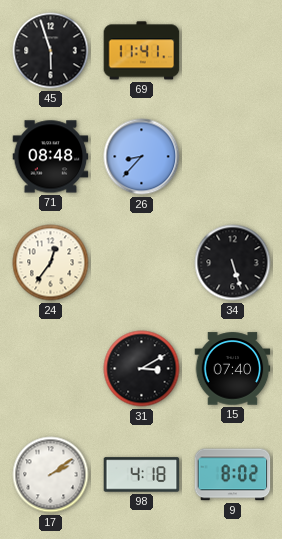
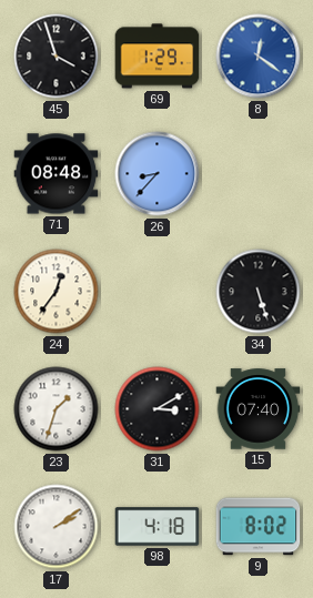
45: 5:57 -> 3:57
69: 11:41 -> 1:29
8: none -> 12:21
23: none -> 1:33
